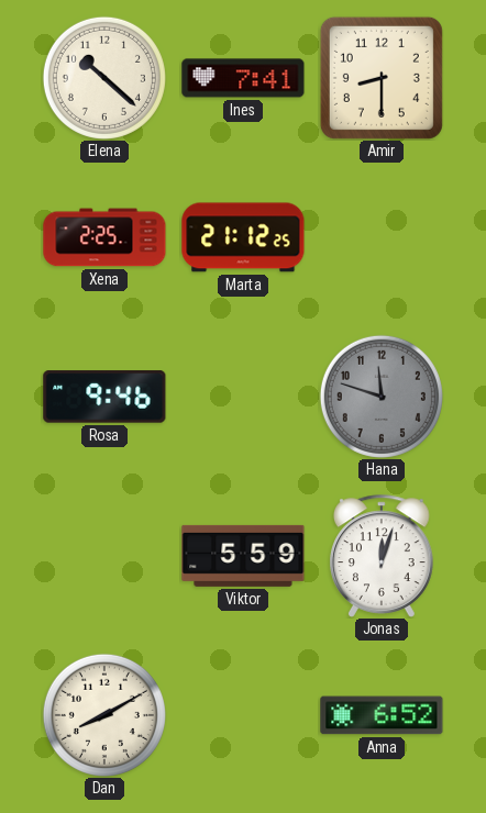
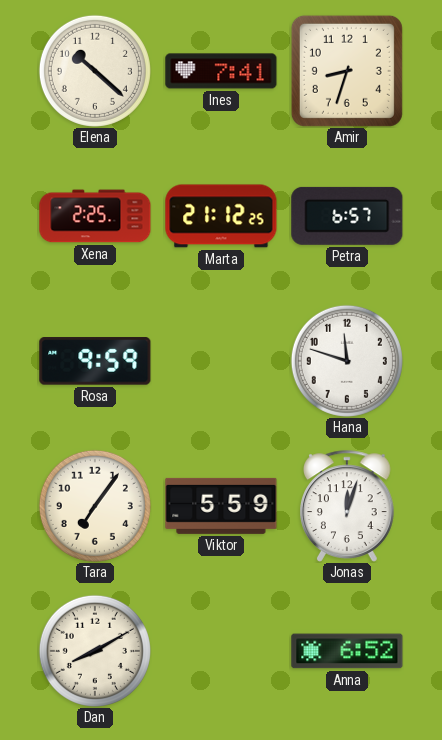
Amir: 8:30 -> 8:33
Petra: none -> 6:57
Rosa: 9:46 -> 9:59
Hana dial: grey -> white
Tara: none -> 7:06
